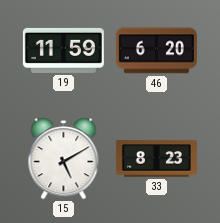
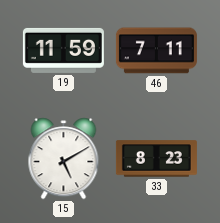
46: 6:20 -> 7:11
